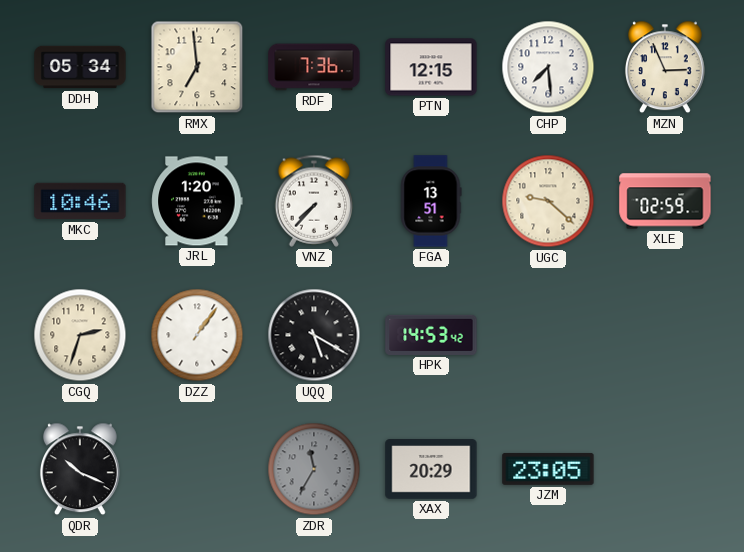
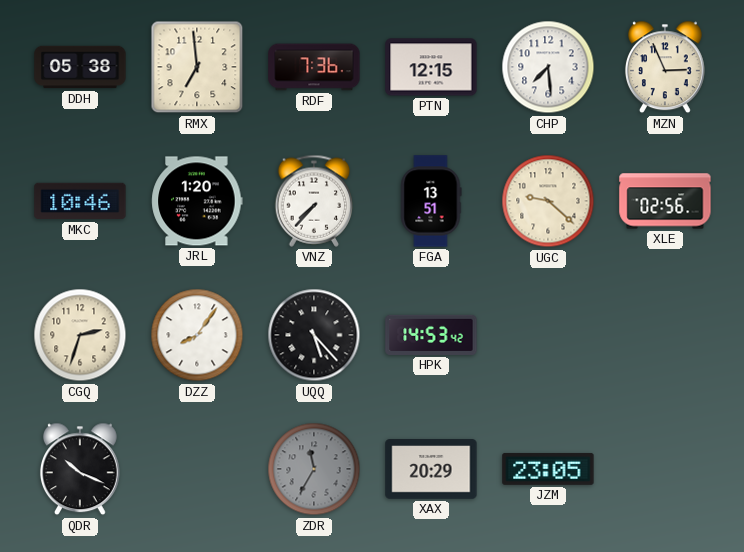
DDH: 05:34 -> 05:38
XLE: 02:59 -> 02:56
DZZ: 1:06 -> 8:06
UQQ: 5:20 -> 5:23
